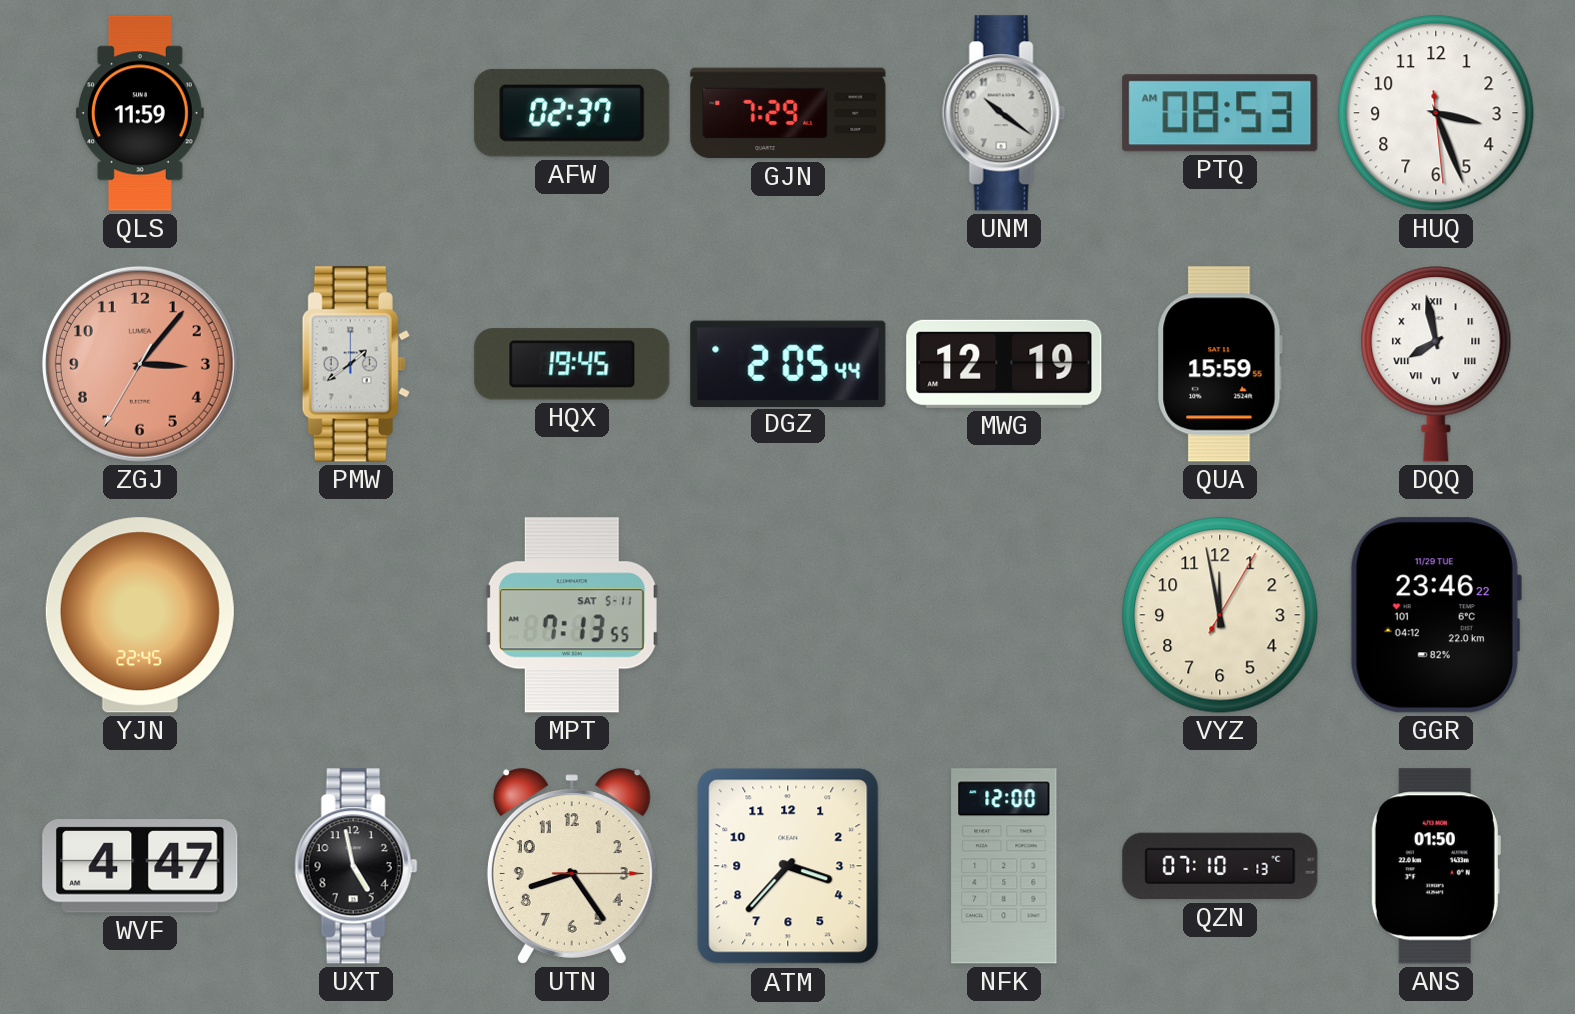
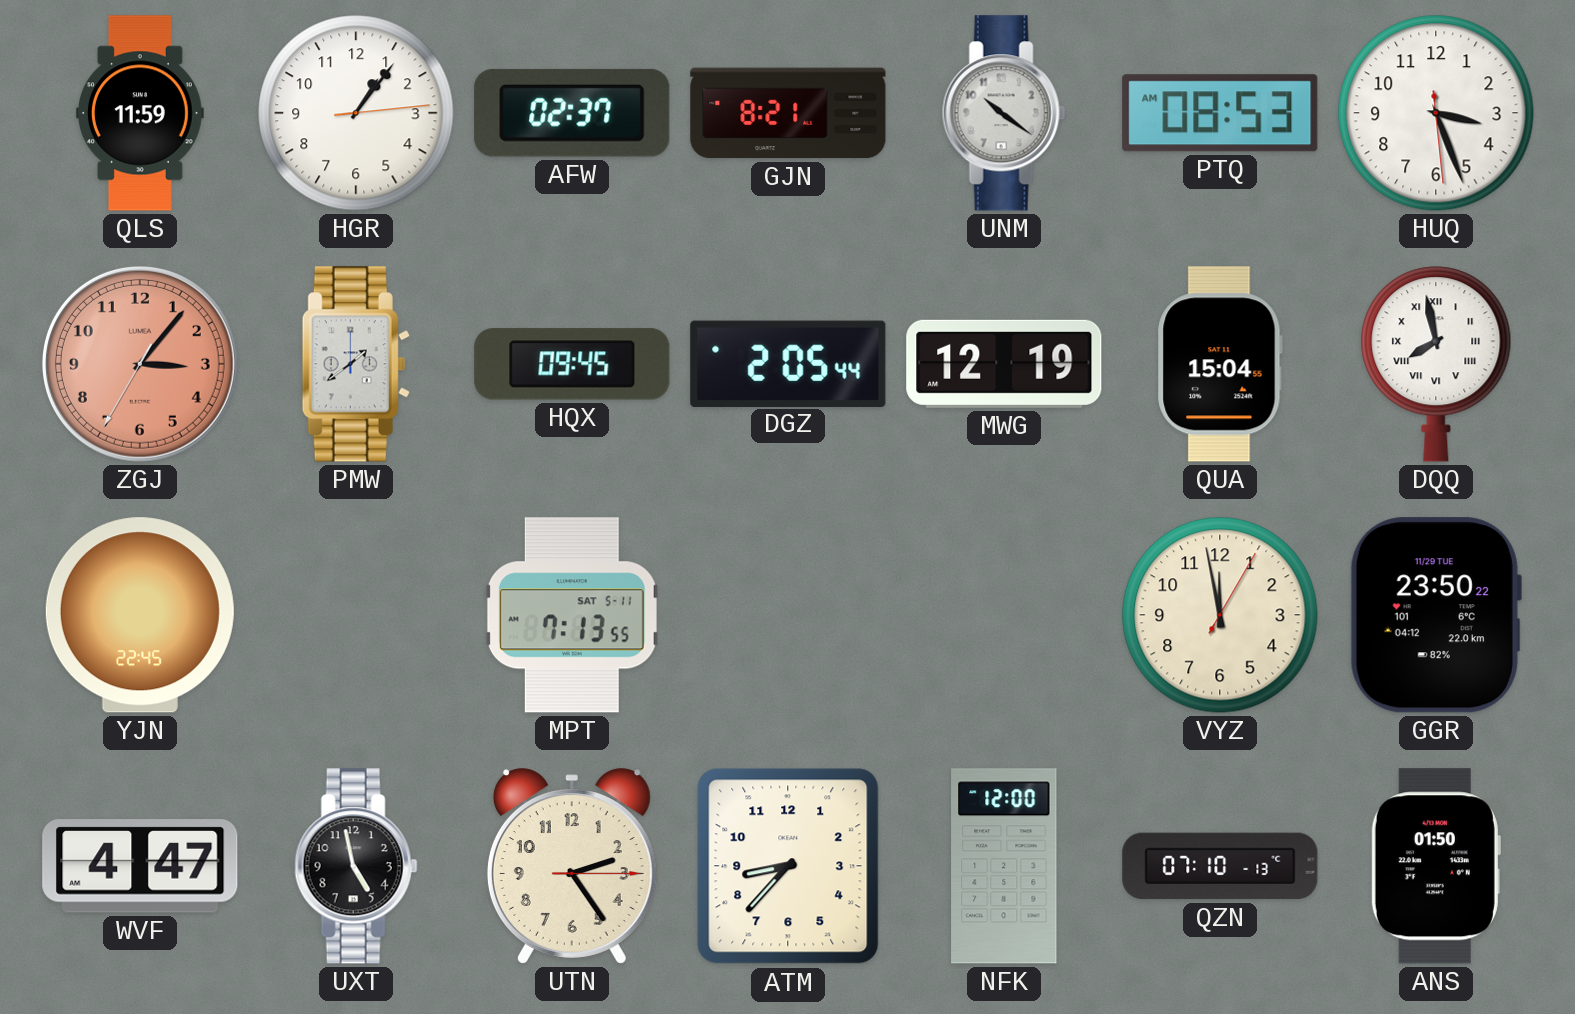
HGR: none -> 1:06
GJN: 7:29 -> 8:21
HQX: 19:45 -> 09:45
QUA: 15:59 -> 15:04
GGR: 23:46 -> 23:50
UTN: 8:24 -> 2:24
ATM: 3:37 -> 8:37
